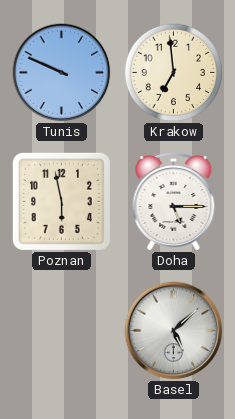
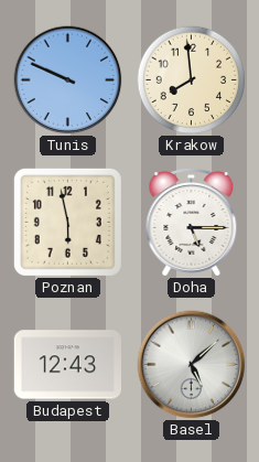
Krakow: 6:59 -> 7:59
Budapest: none -> 12:43
